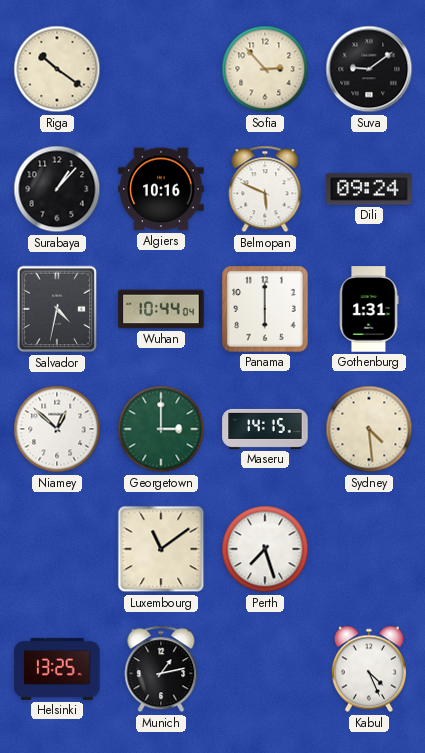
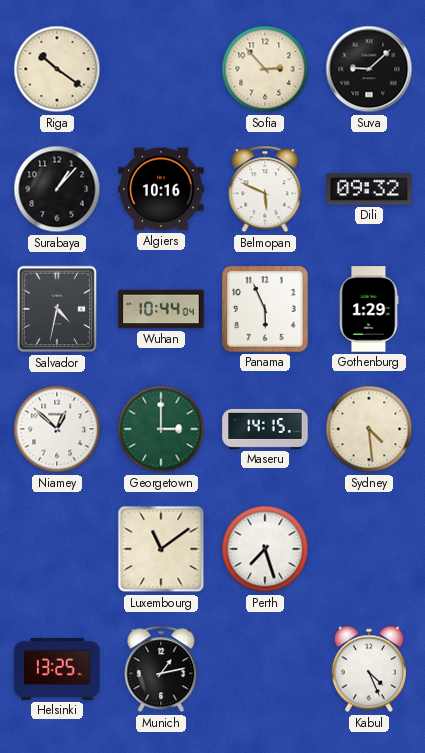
Suva: 9:09 -> 9:08
Dili: 09:24 -> 09:32
Panama: 6:00 -> 5:56
Gothenburg: 1:31 -> 1:29
